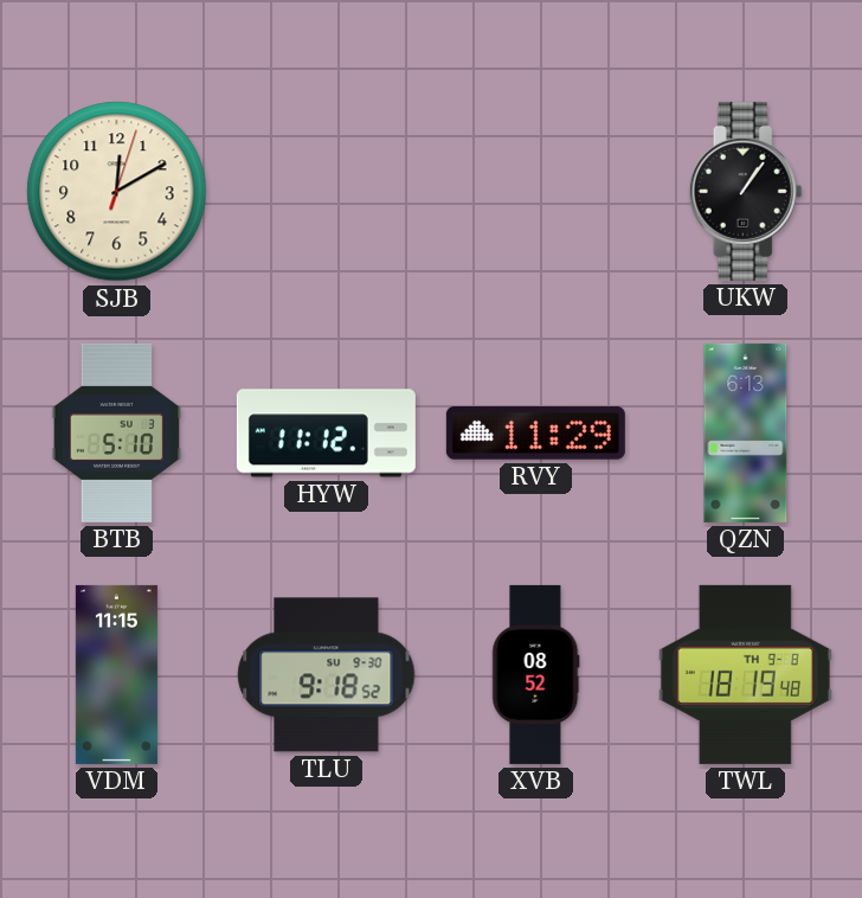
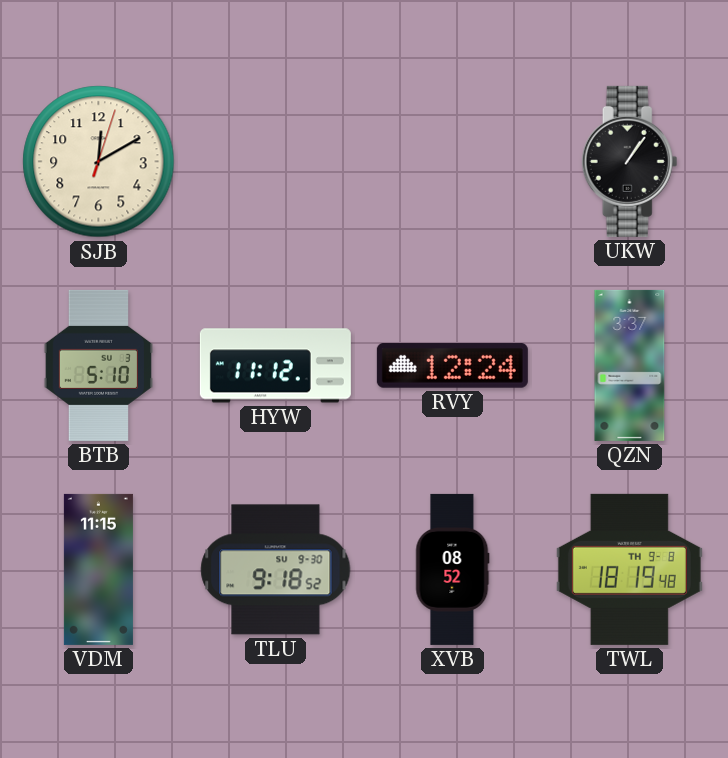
RVY: 11:29 -> 12:24
QZN: 6:13 -> 3:37
